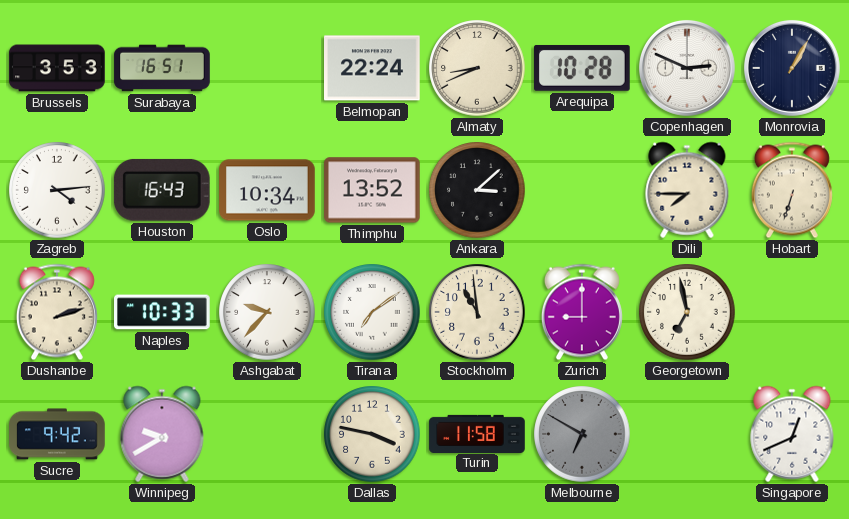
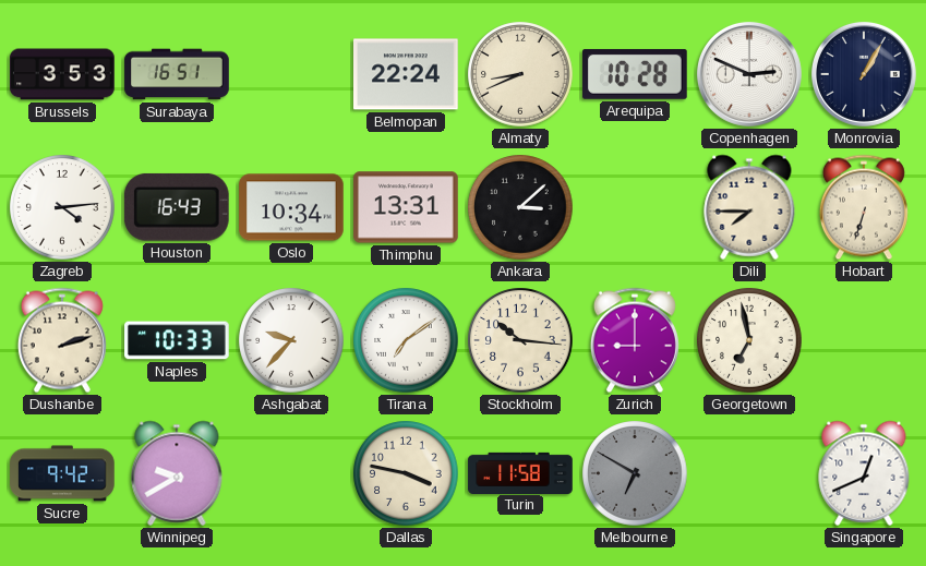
Thimphu: 13:52 -> 13:31
Stockholm: 10:59 -> 10:16
